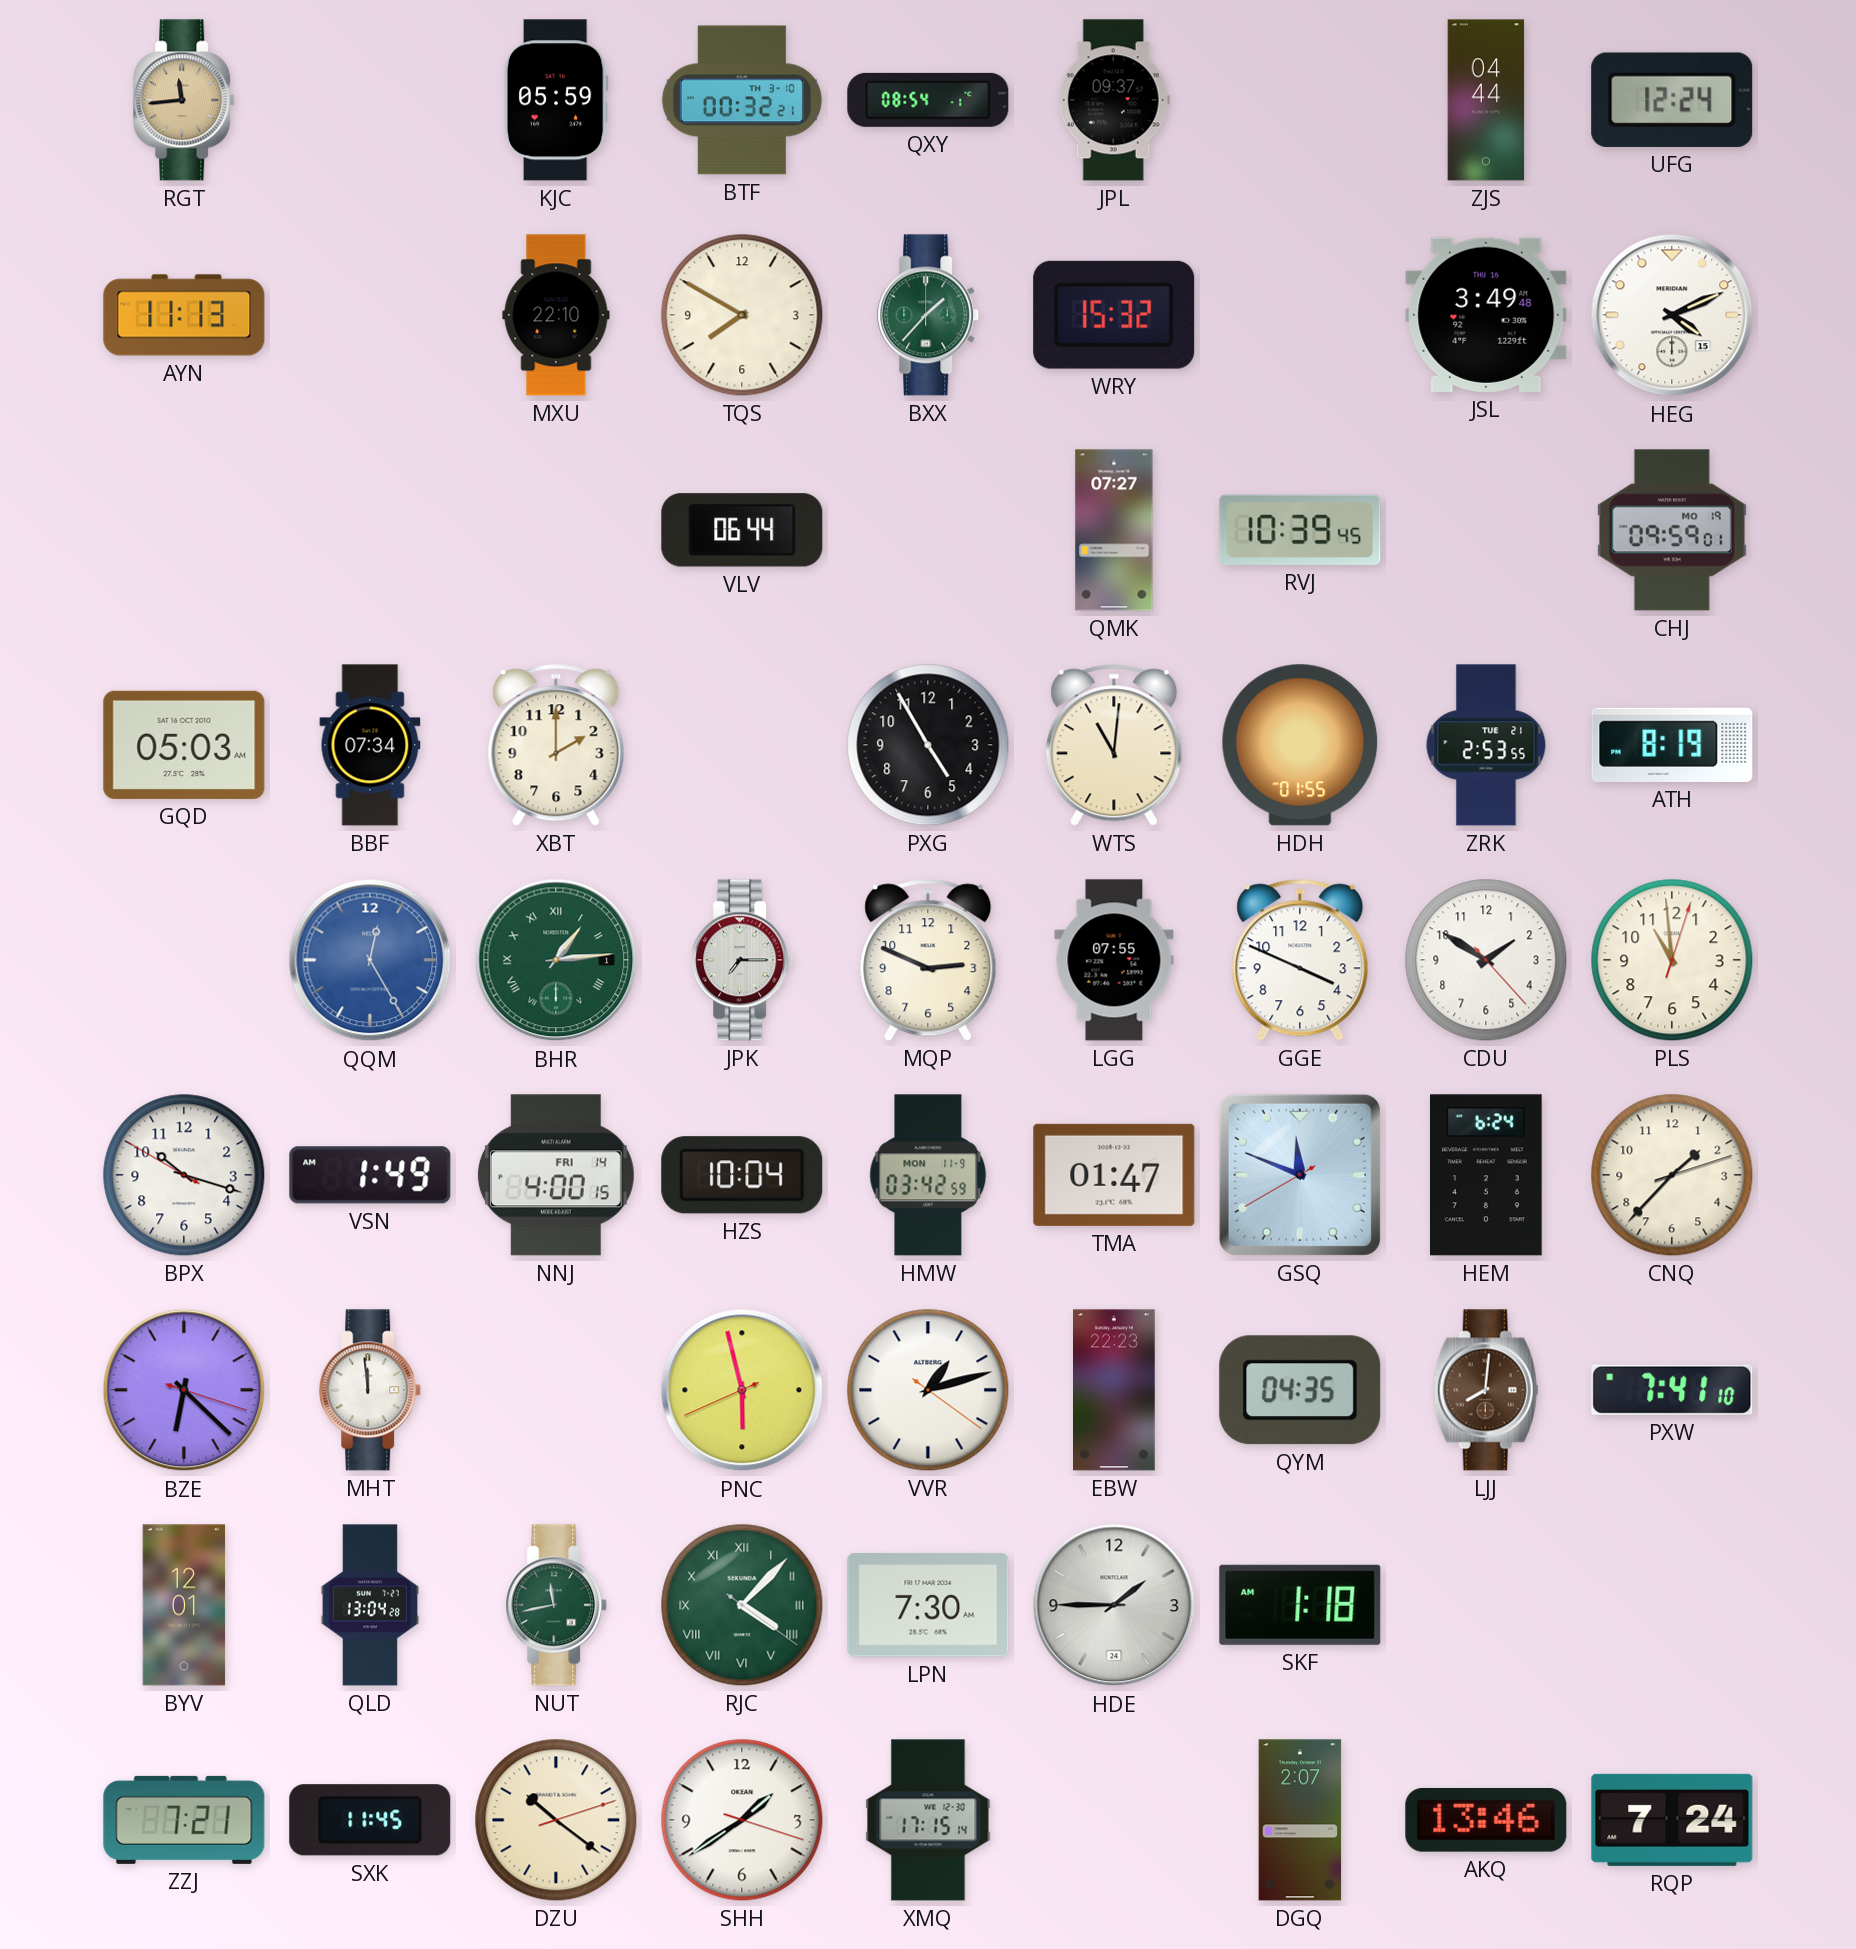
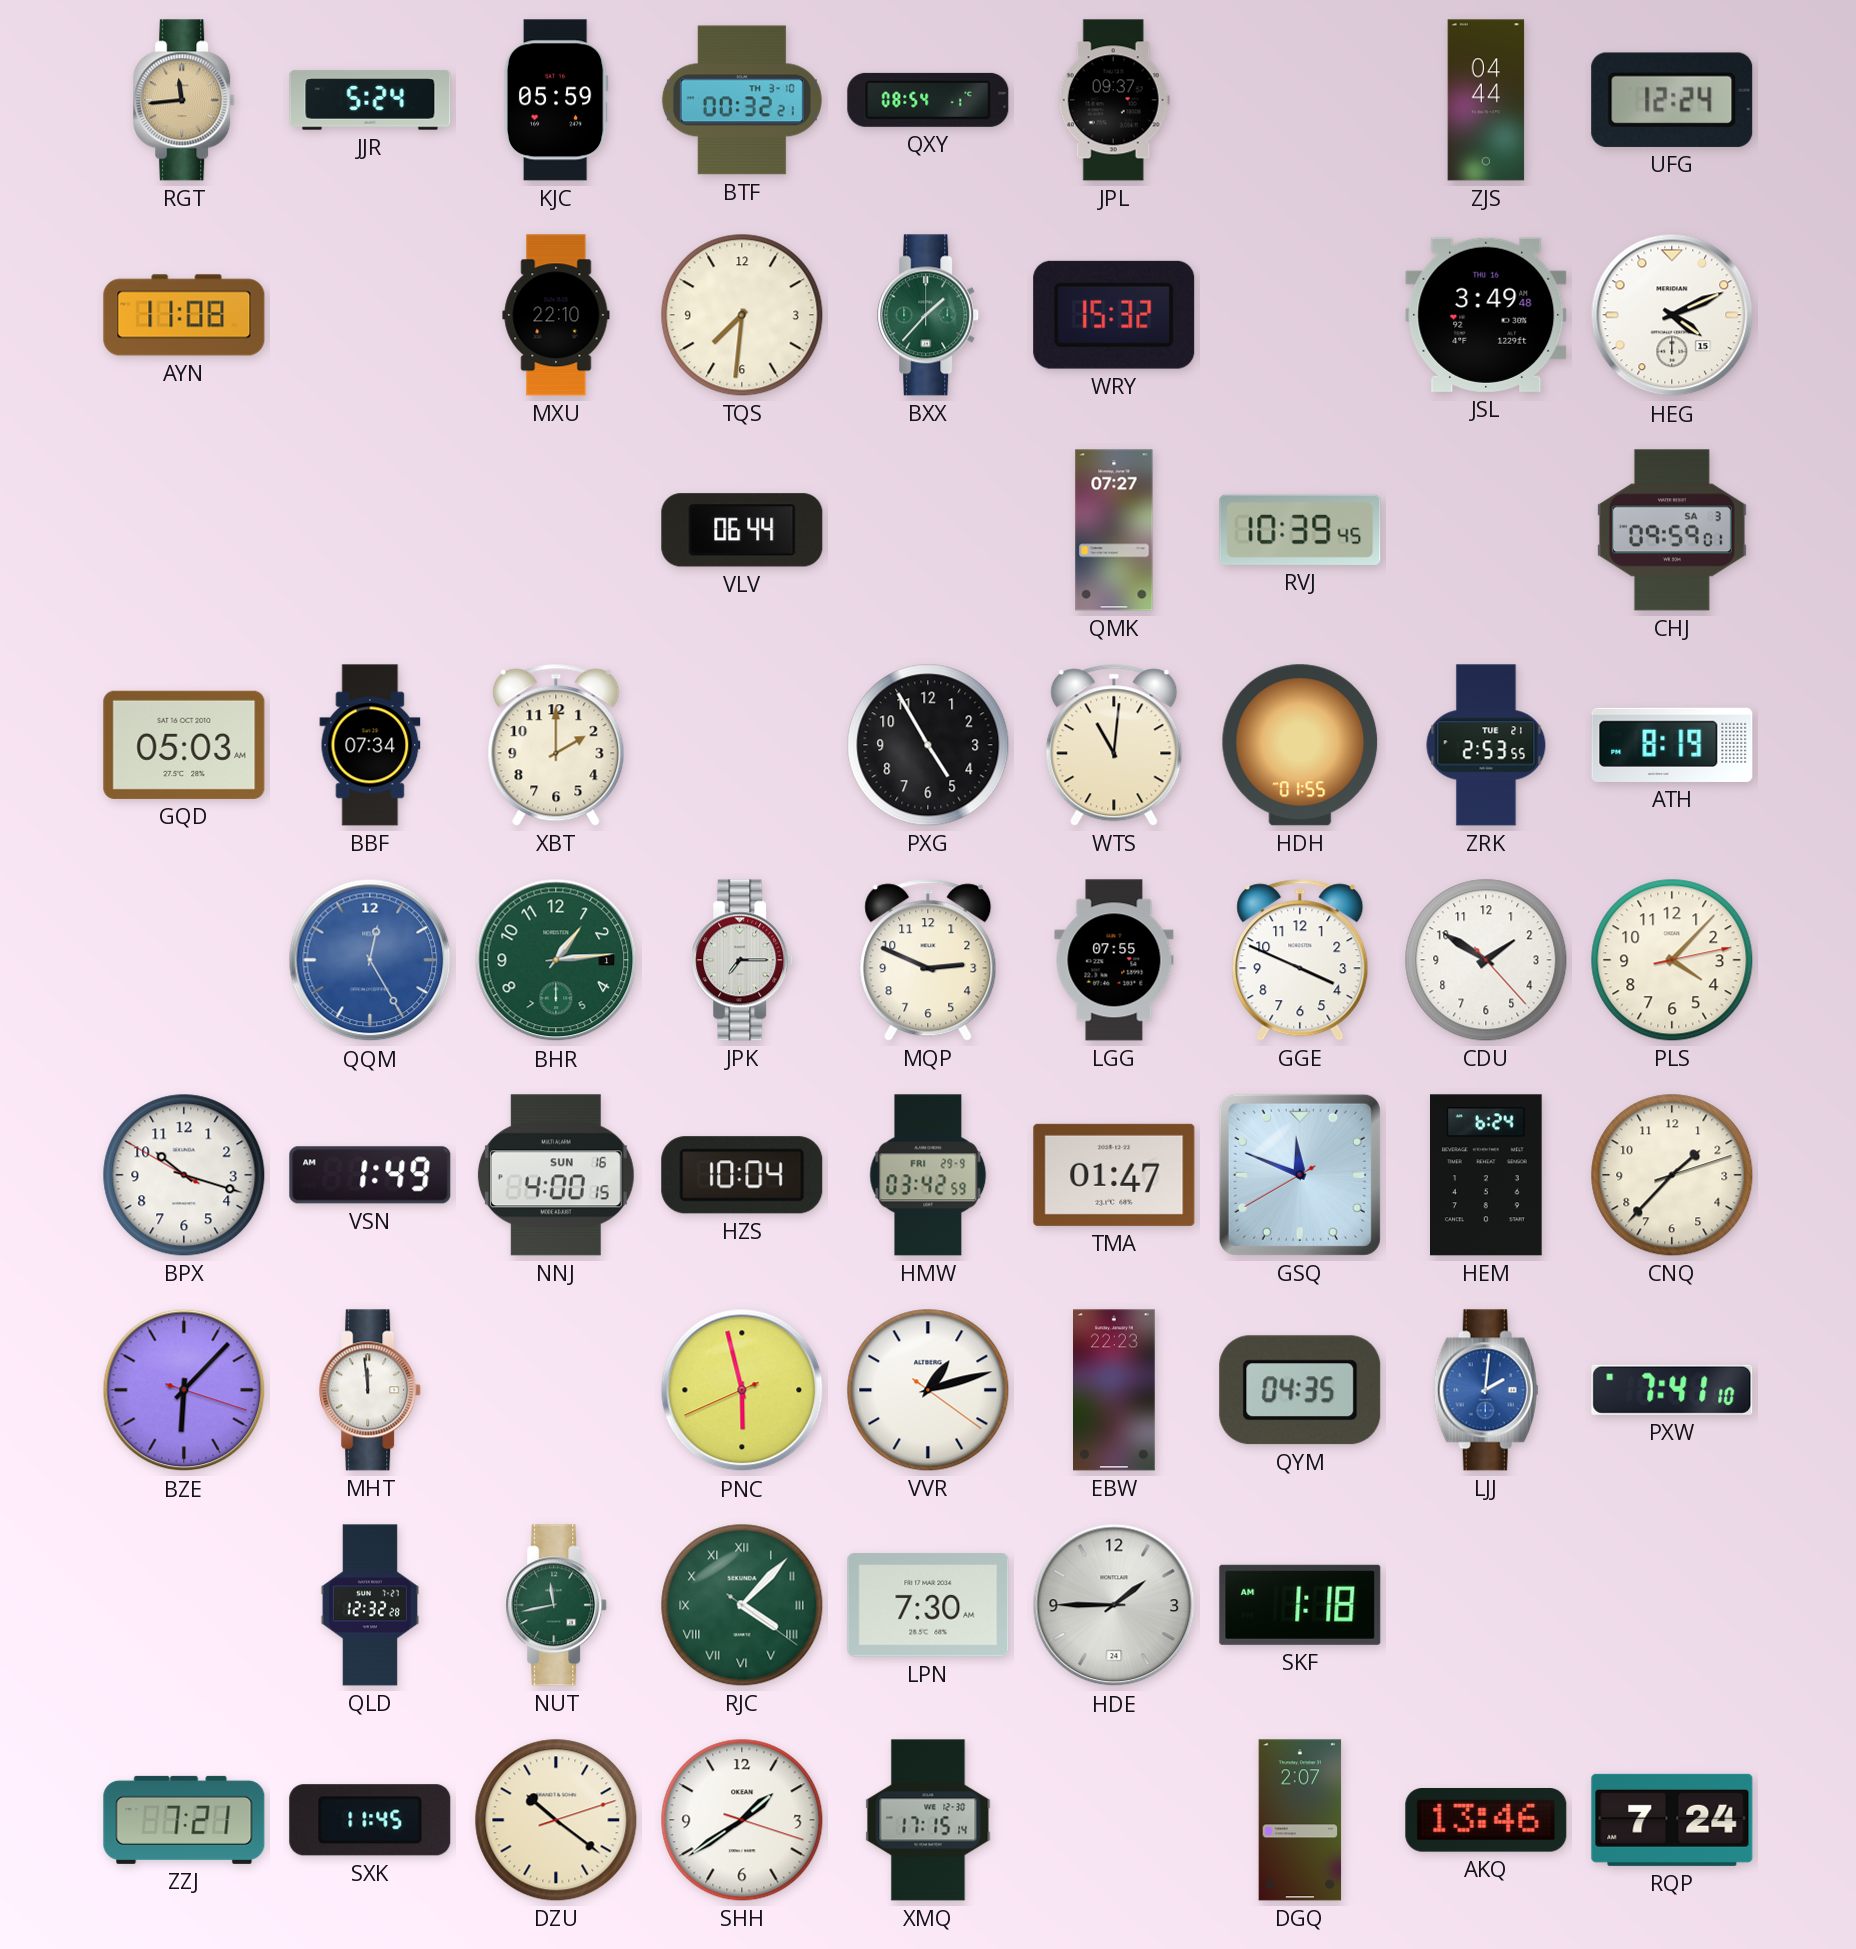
JJR: none -> 5:24
AYN: 11:13 -> 11:08
TQS: 7:50 -> 7:31
CHJ date: MO 19 -> SA 3
BHR numerals: Roman -> Arabic
PLS: 10:59 -> 4:07
NNJ date: FRI 14 -> SUN 16
HMW date: MON 11-9 -> FRI 29-9
BZE: 6:22 -> 6:07
LJJ: 8:01 -> 2:01
LJJ dial: brown -> blue
BYV: 12:01 -> none
QLD: 13:04 -> 12:32
